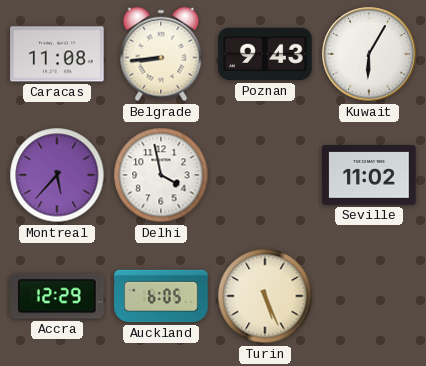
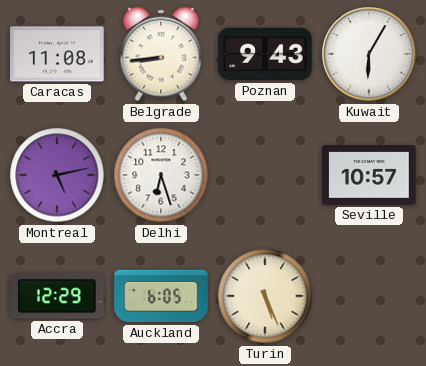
Montreal: 5:37 -> 5:13
Delhi: 3:58 -> 6:27
Seville: 11:02 -> 10:57
